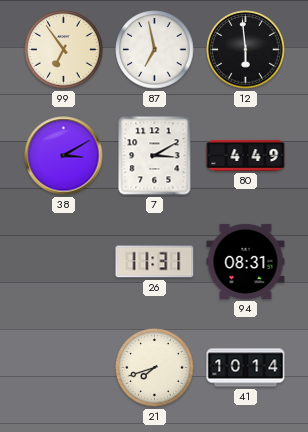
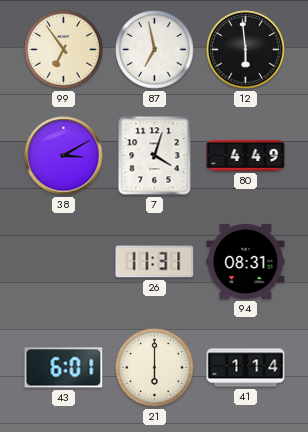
7: 3:10 -> 4:03
43: none -> 6:01
21: 7:42 -> 6:00
41: 10:14 -> 1:14
